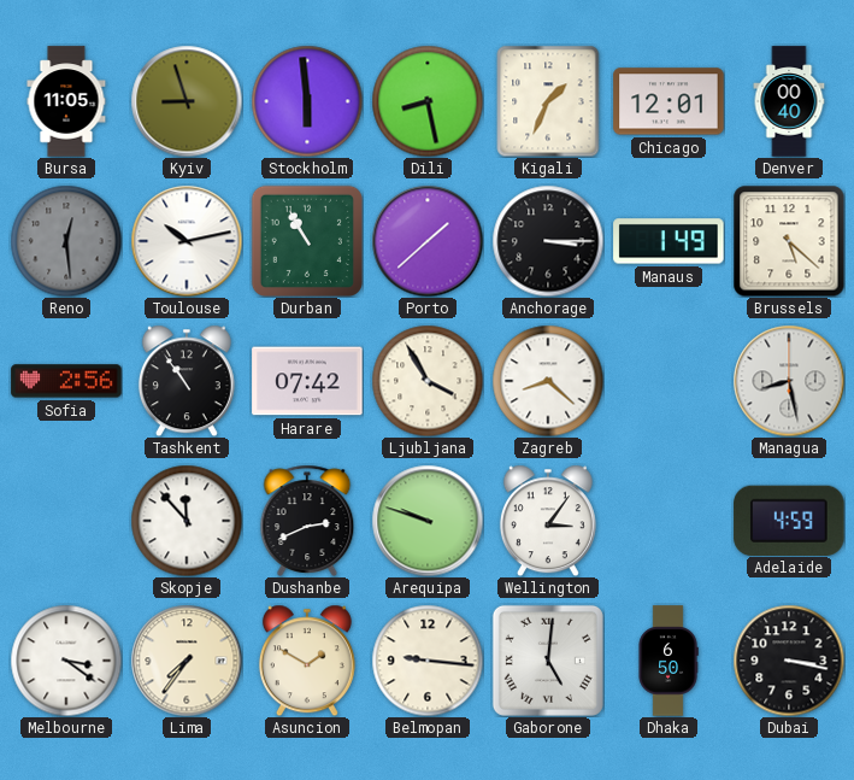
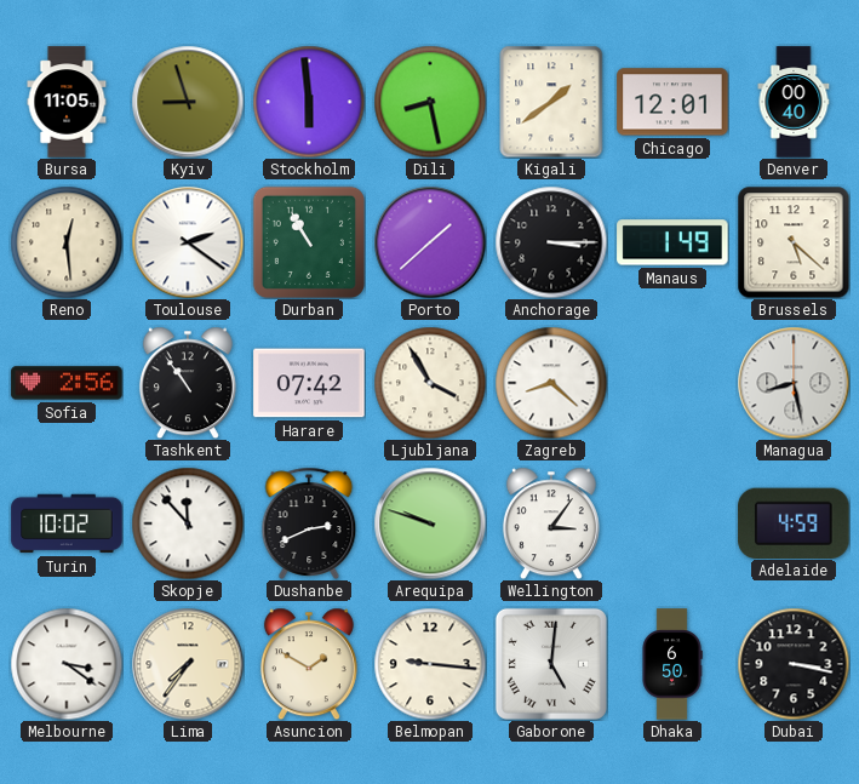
Kigali: 1:34 -> 1:39
Reno dial: grey -> cream
Toulouse: 10:13 -> 2:21
Turin: none -> 10:02
